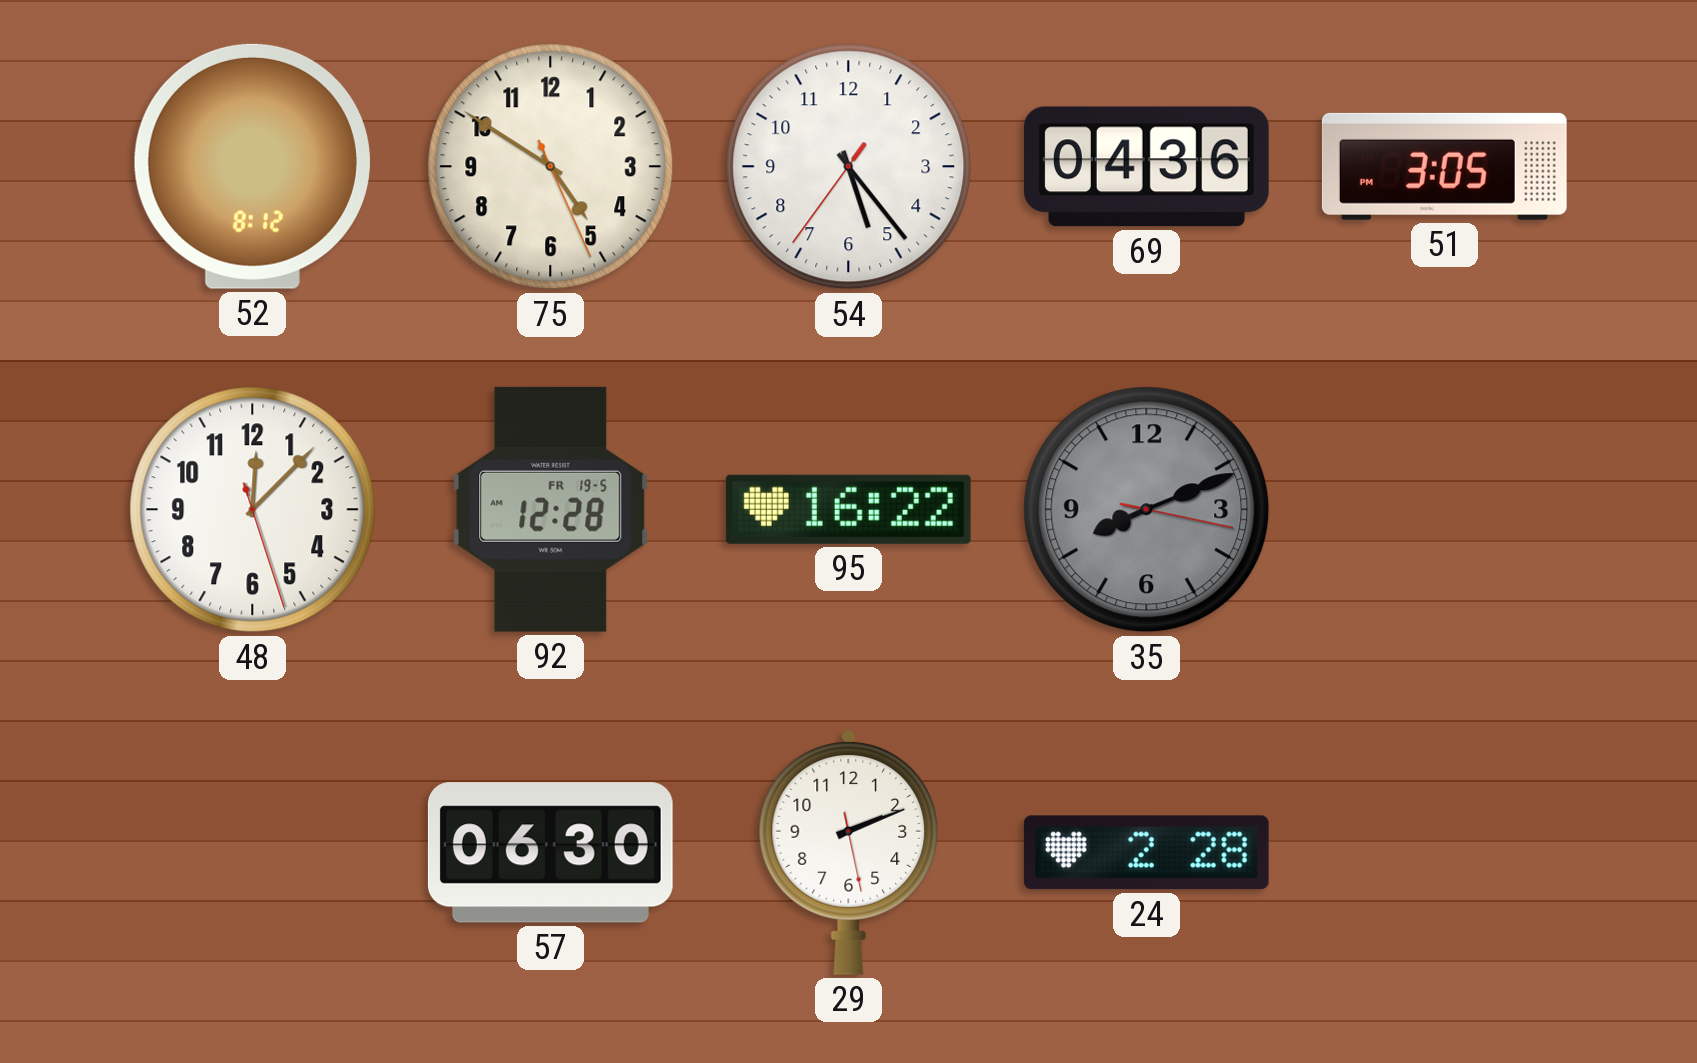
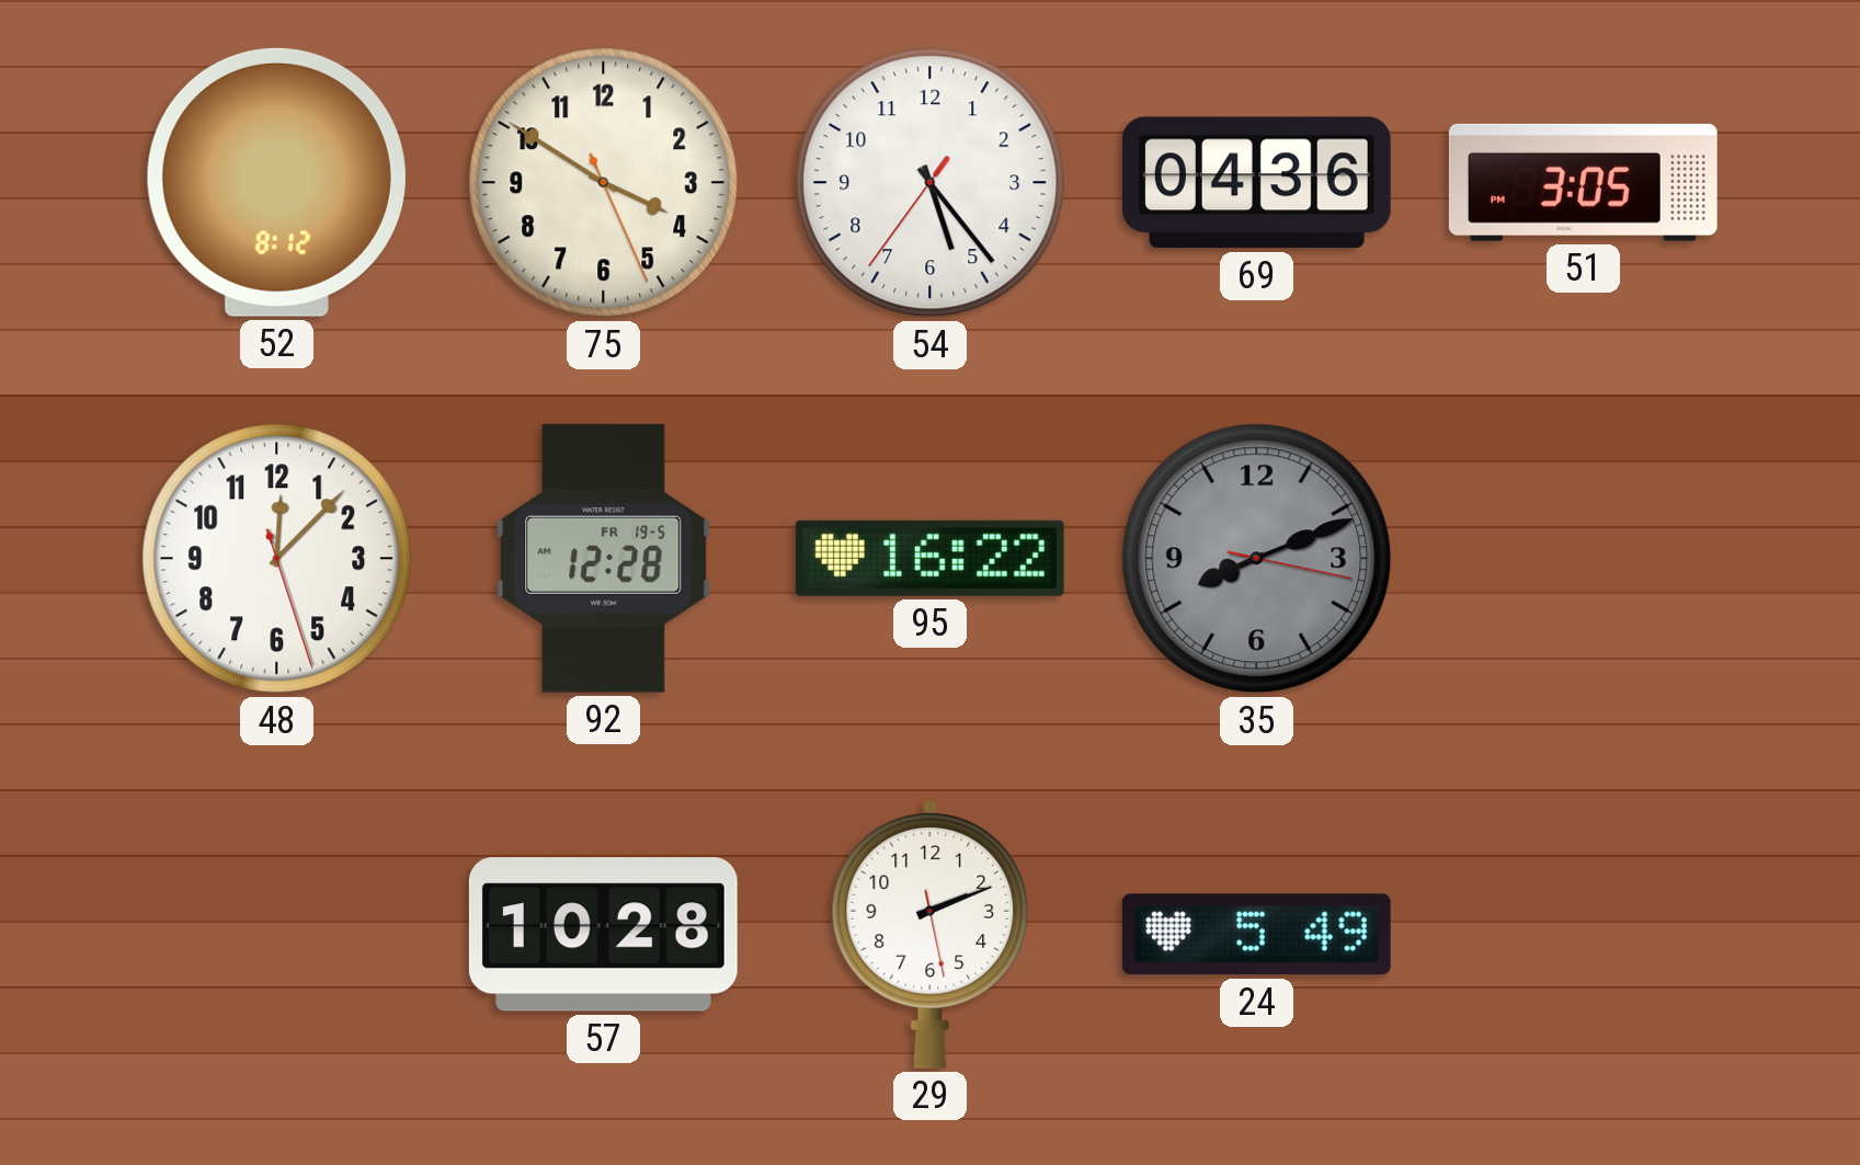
75: 4:50 -> 3:50
57: 06:30 -> 10:28
24: 2:28 -> 5:49
